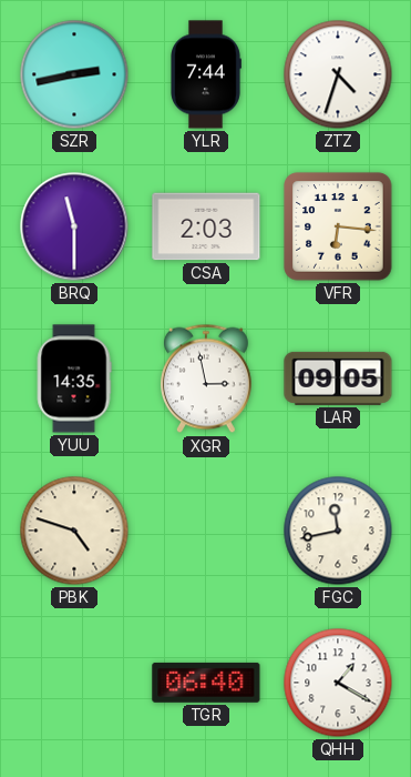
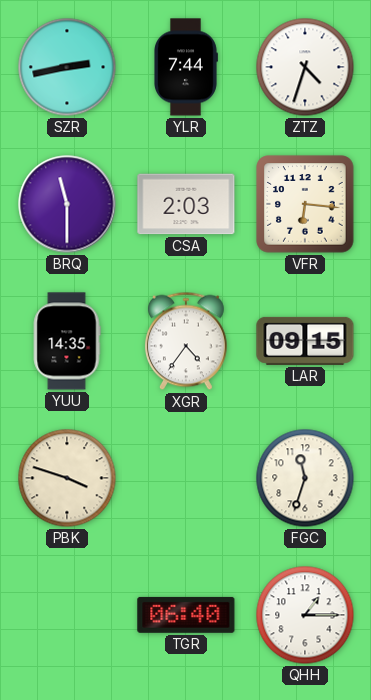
XGR: 2:58 -> 4:36
LAR: 09:05 -> 09:15
PBK: 4:48 -> 3:48
FGC: 11:43 -> 11:33
QHH: 1:20 -> 1:15
